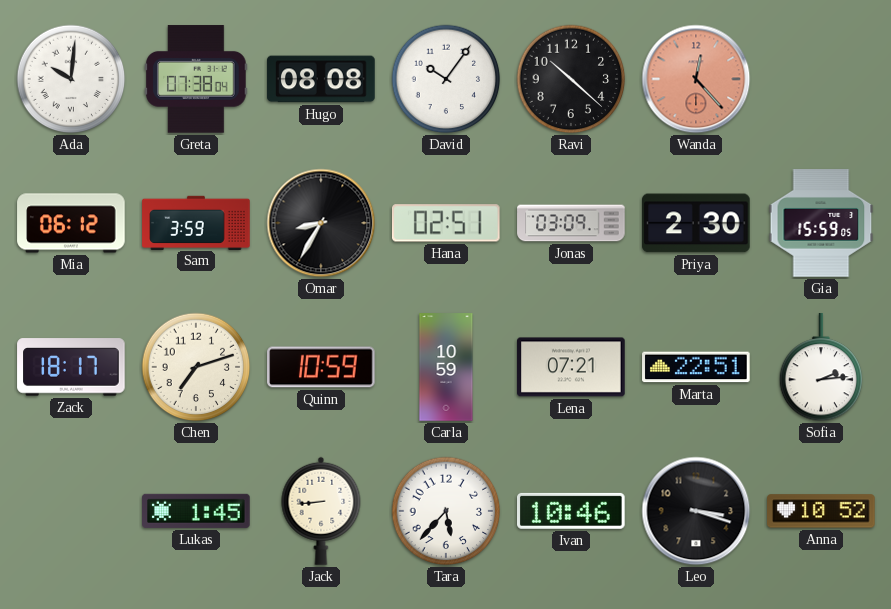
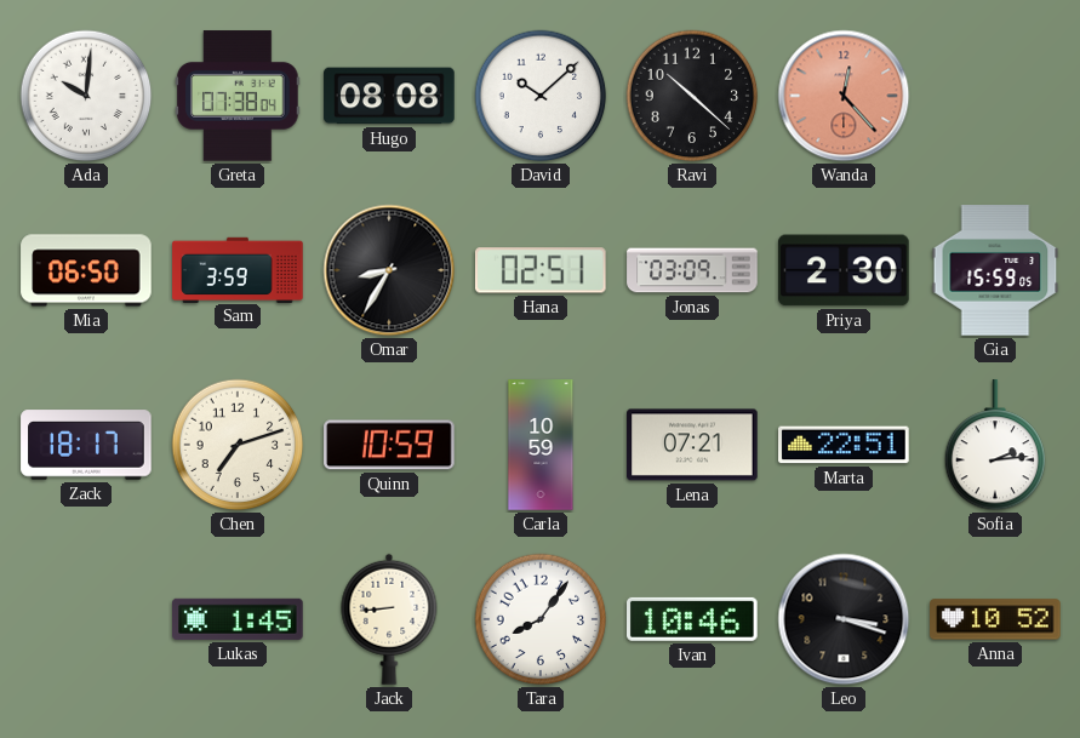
David: 10:06 -> 10:08
Mia: 06:12 -> 06:50
Tara: 5:37 -> 8:06
